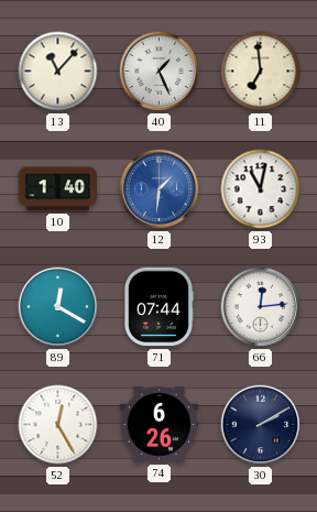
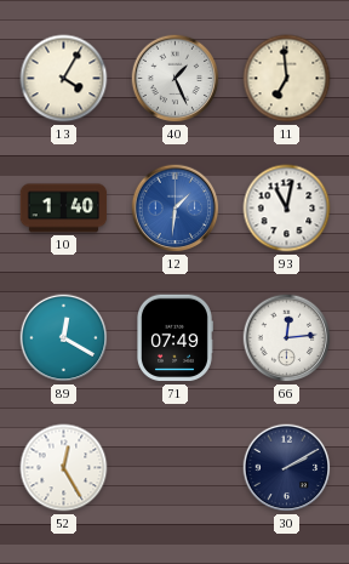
13: 11:07 -> 4:05
71: 07:44 -> 07:49
74: 6:26 -> none
